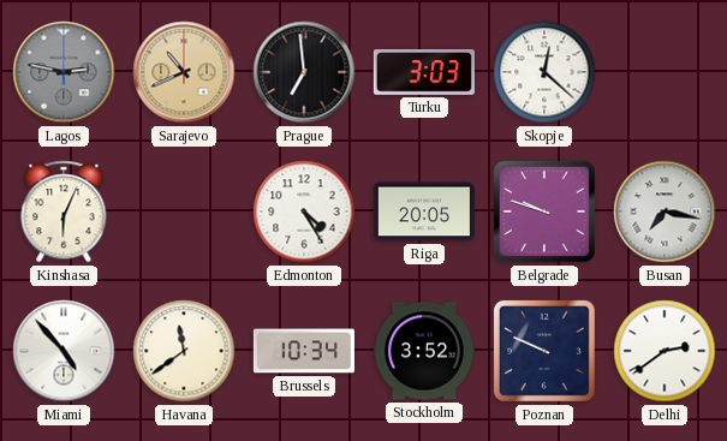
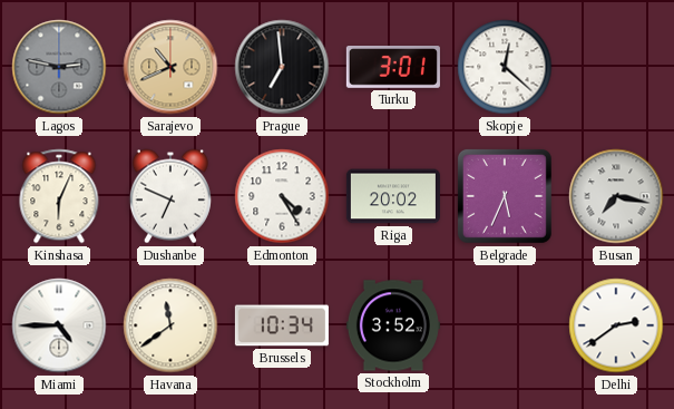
Turku: 3:03 -> 3:01
Dushanbe: none -> 6:49
Riga: 20:05 -> 20:02
Belgrade: 9:48 -> 5:34
Miami: 4:53 -> 4:45
Poznan: 9:49 -> none
